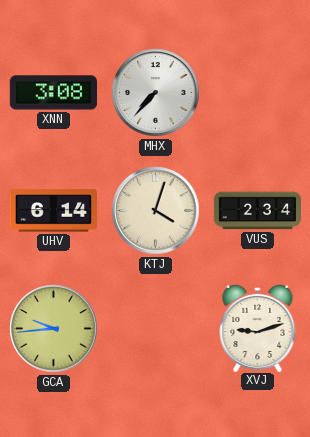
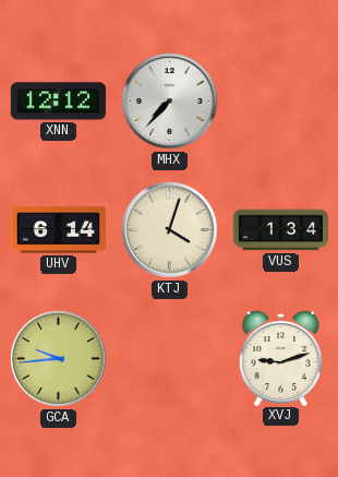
XNN: 3:08 -> 12:12
VUS: 2:34 -> 1:34
